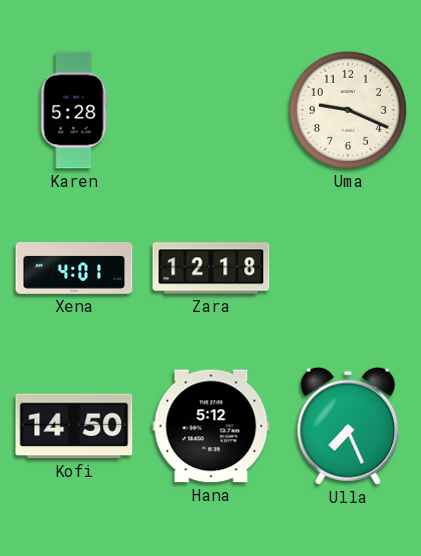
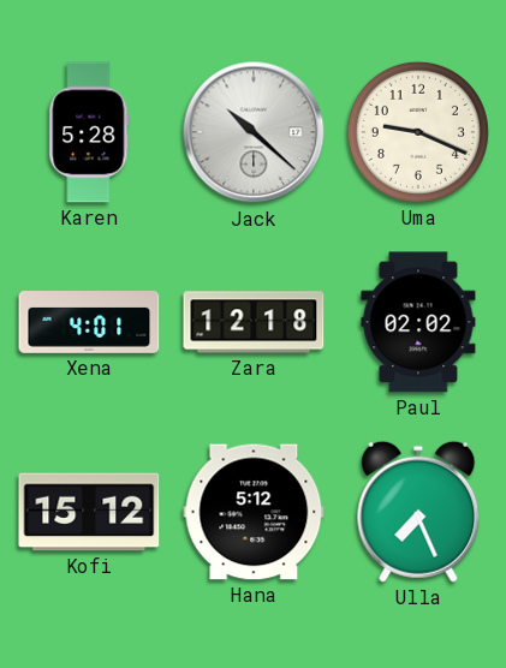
Jack: none -> 10:22
Paul: none -> 02:02
Kofi: 14:50 -> 15:12
